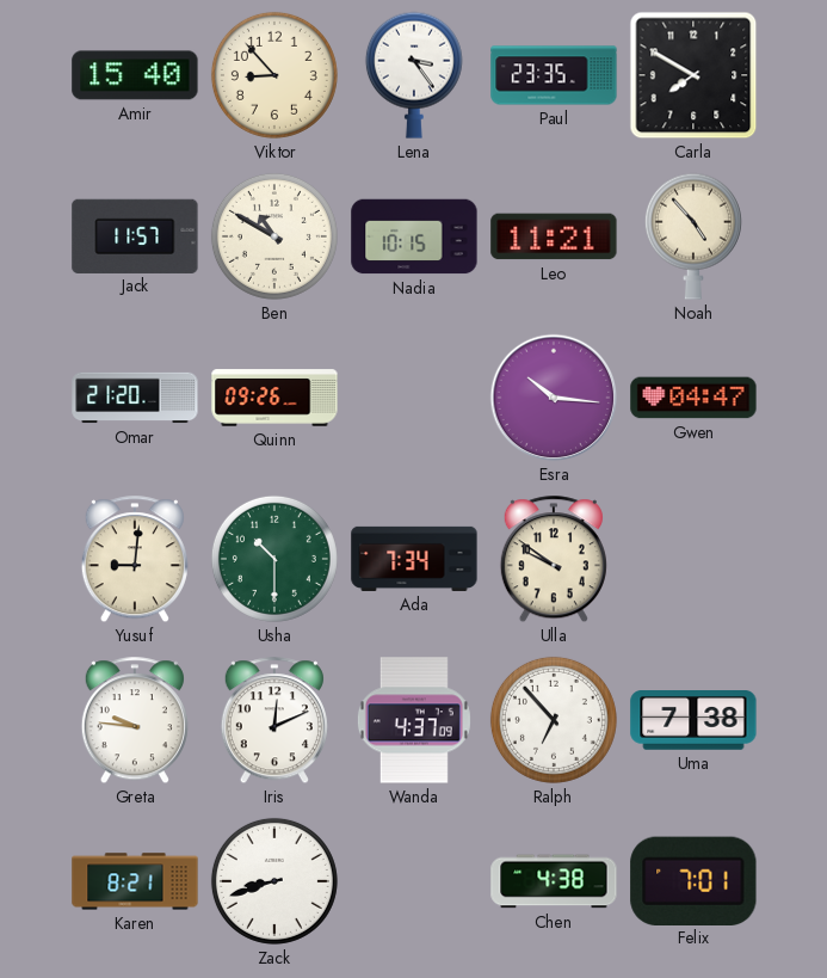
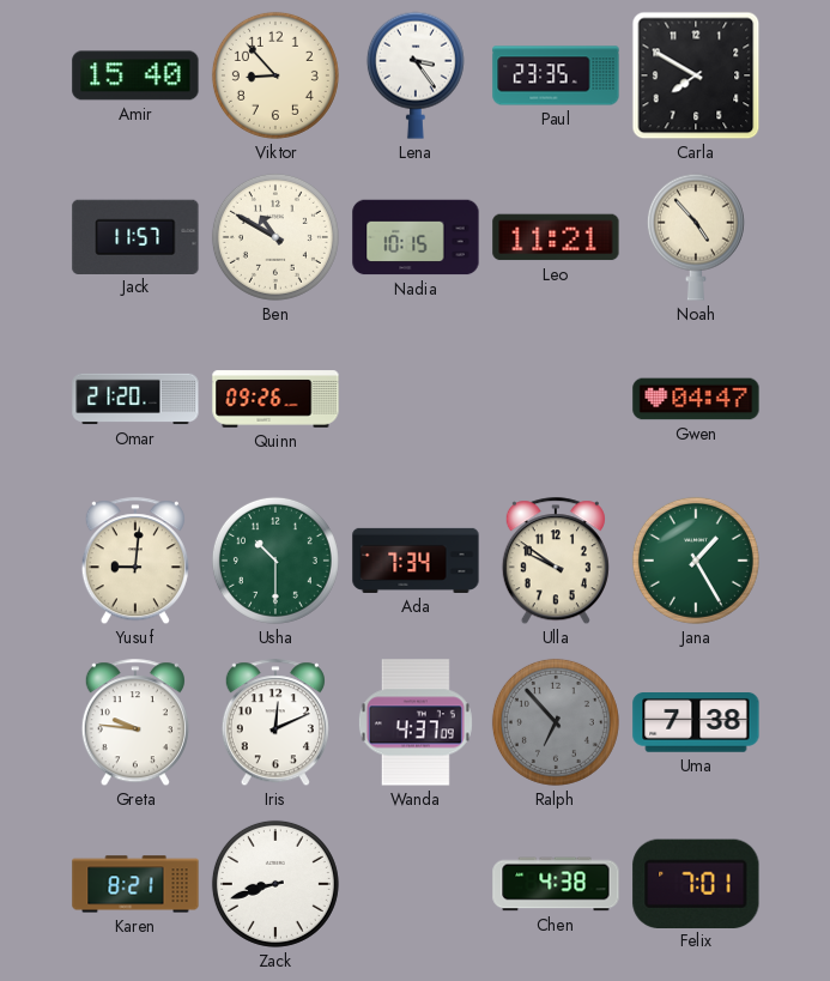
Esra: 10:16 -> none
Jana: none -> 1:25
Ralph dial: white -> grey
